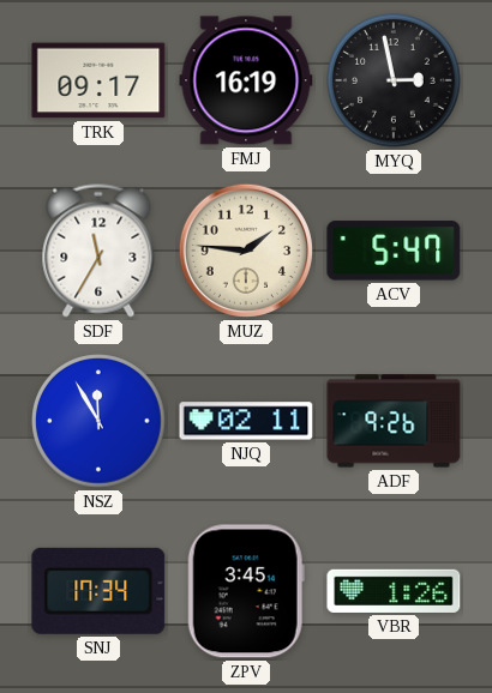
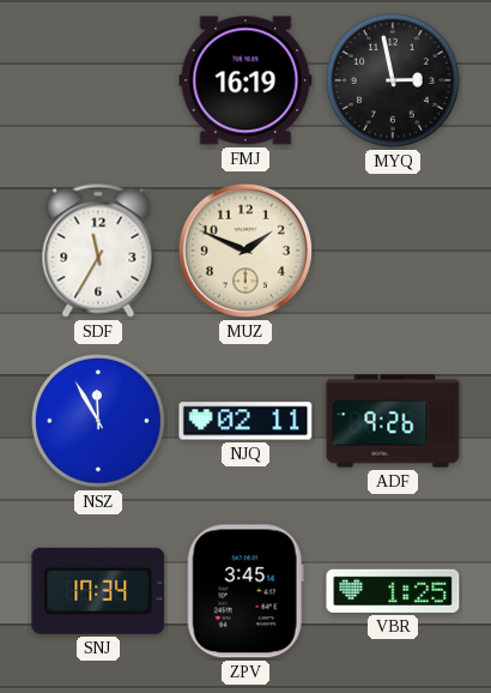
TRK: 09:17 -> none
MUZ: 1:46 -> 1:49
ACV: 5:47 -> none
VBR: 1:26 -> 1:25
